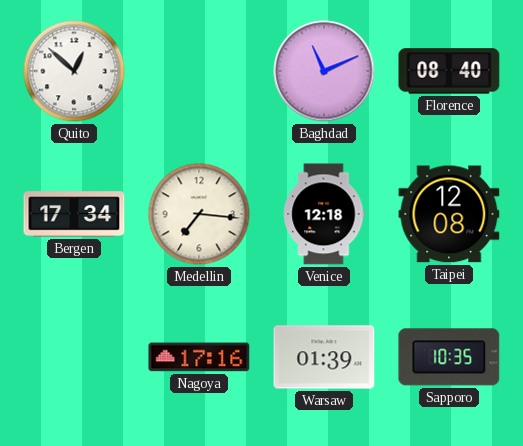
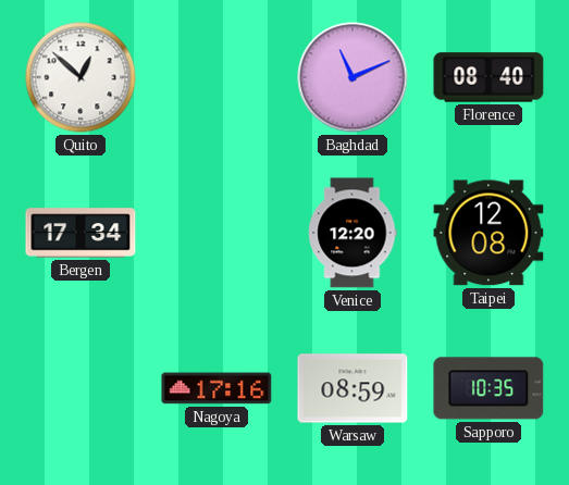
Medellin: 7:16 -> none
Venice: 12:18 -> 12:20
Warsaw: 01:39 -> 08:59
